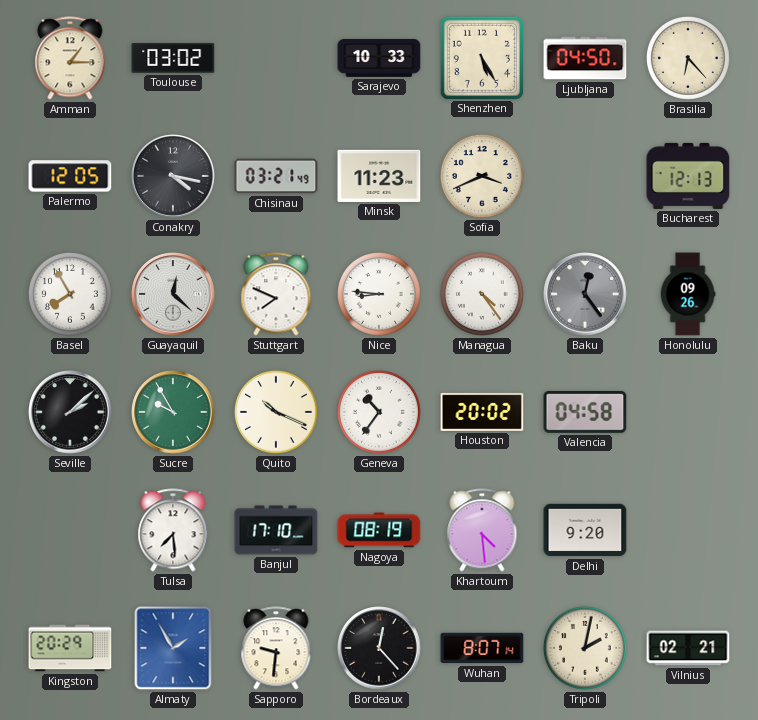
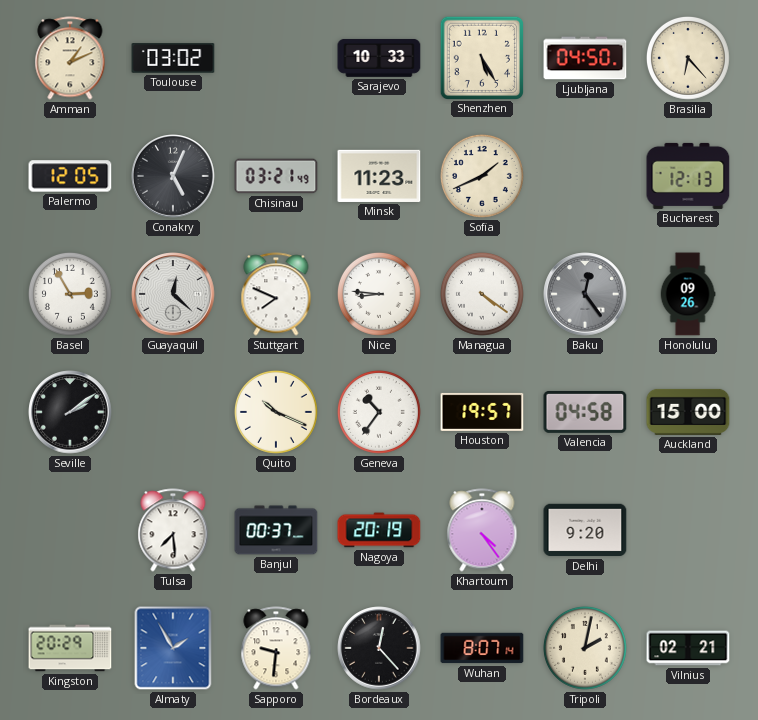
Amman: 1:15 -> 1:11
Conakry: 4:17 -> 5:04
Sofia: 3:41 -> 1:41
Basel: 7:55 -> 2:55
Managua: 4:24 -> 4:21
Seville: 2:08 -> 2:09
Sucre: 9:55 -> none
Houston: 20:02 -> 19:57
Auckland: none -> 15:00
Banjul: 17:10 -> 00:37
Nagoya: 08:19 -> 20:19
Khartoum: 4:29 -> 4:24
